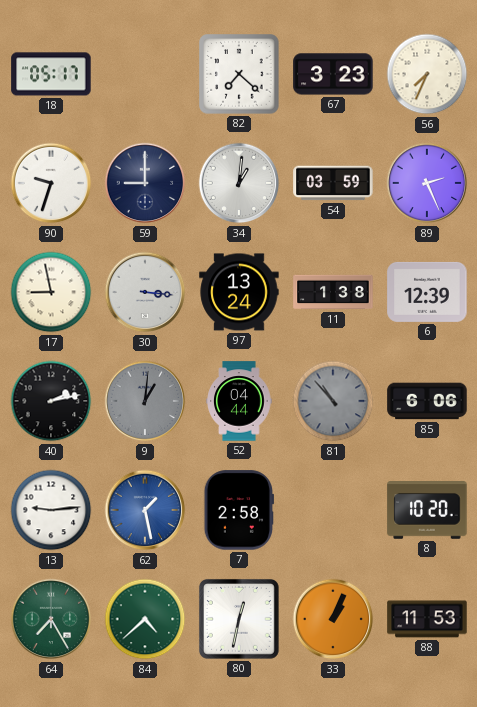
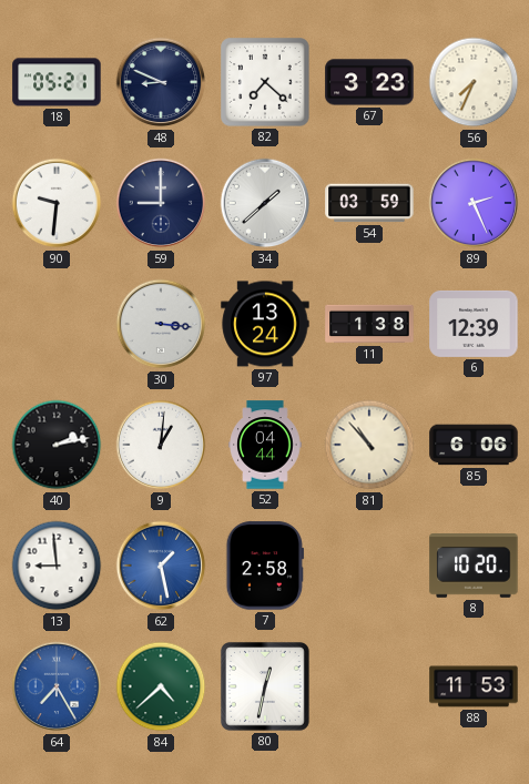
18: 05:17 -> 05:21
48: none -> 8:49
90: 9:33 -> 9:31
34: 1:01 -> 1:38
17: 8:58 -> none
9 dial: grey -> white
81 dial: grey -> cream
13: 9:14 -> 8:59
64 dial: green -> blue
33: 1:04 -> none
